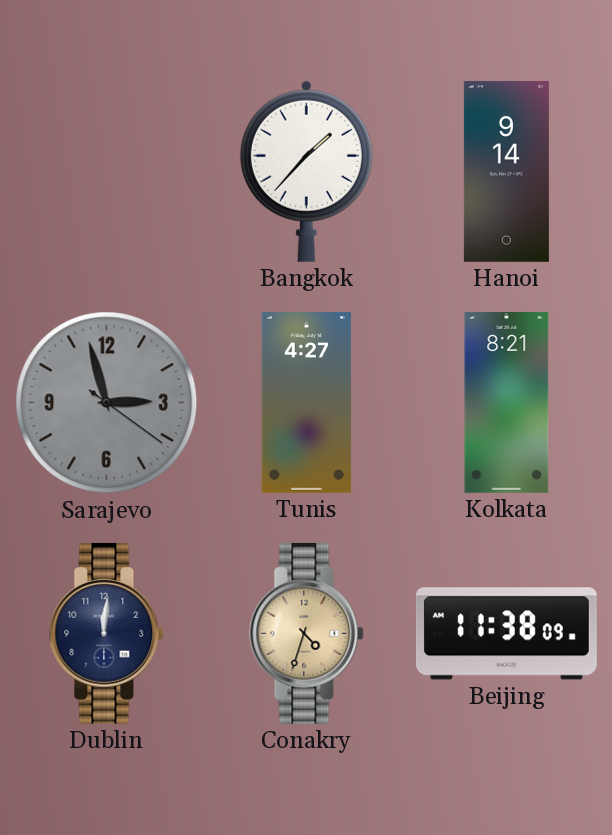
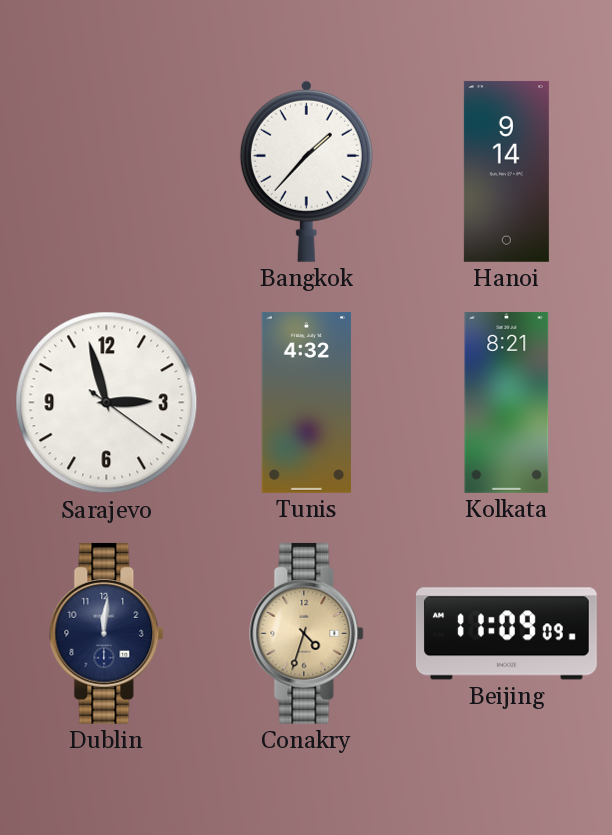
Sarajevo dial: grey -> white
Tunis: 4:27 -> 4:32
Beijing: 11:38 -> 11:09
